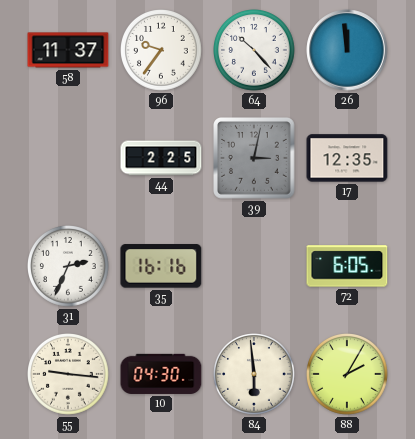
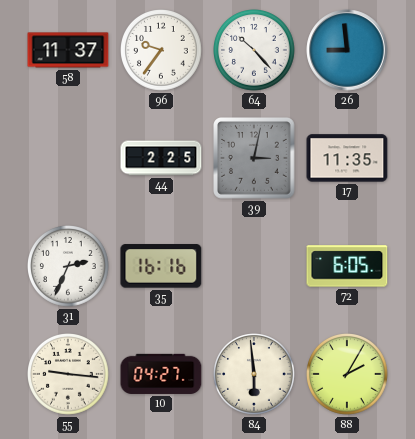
26: 11:59 -> 8:59
17: 12:35 -> 11:35
10: 04:30 -> 04:27
